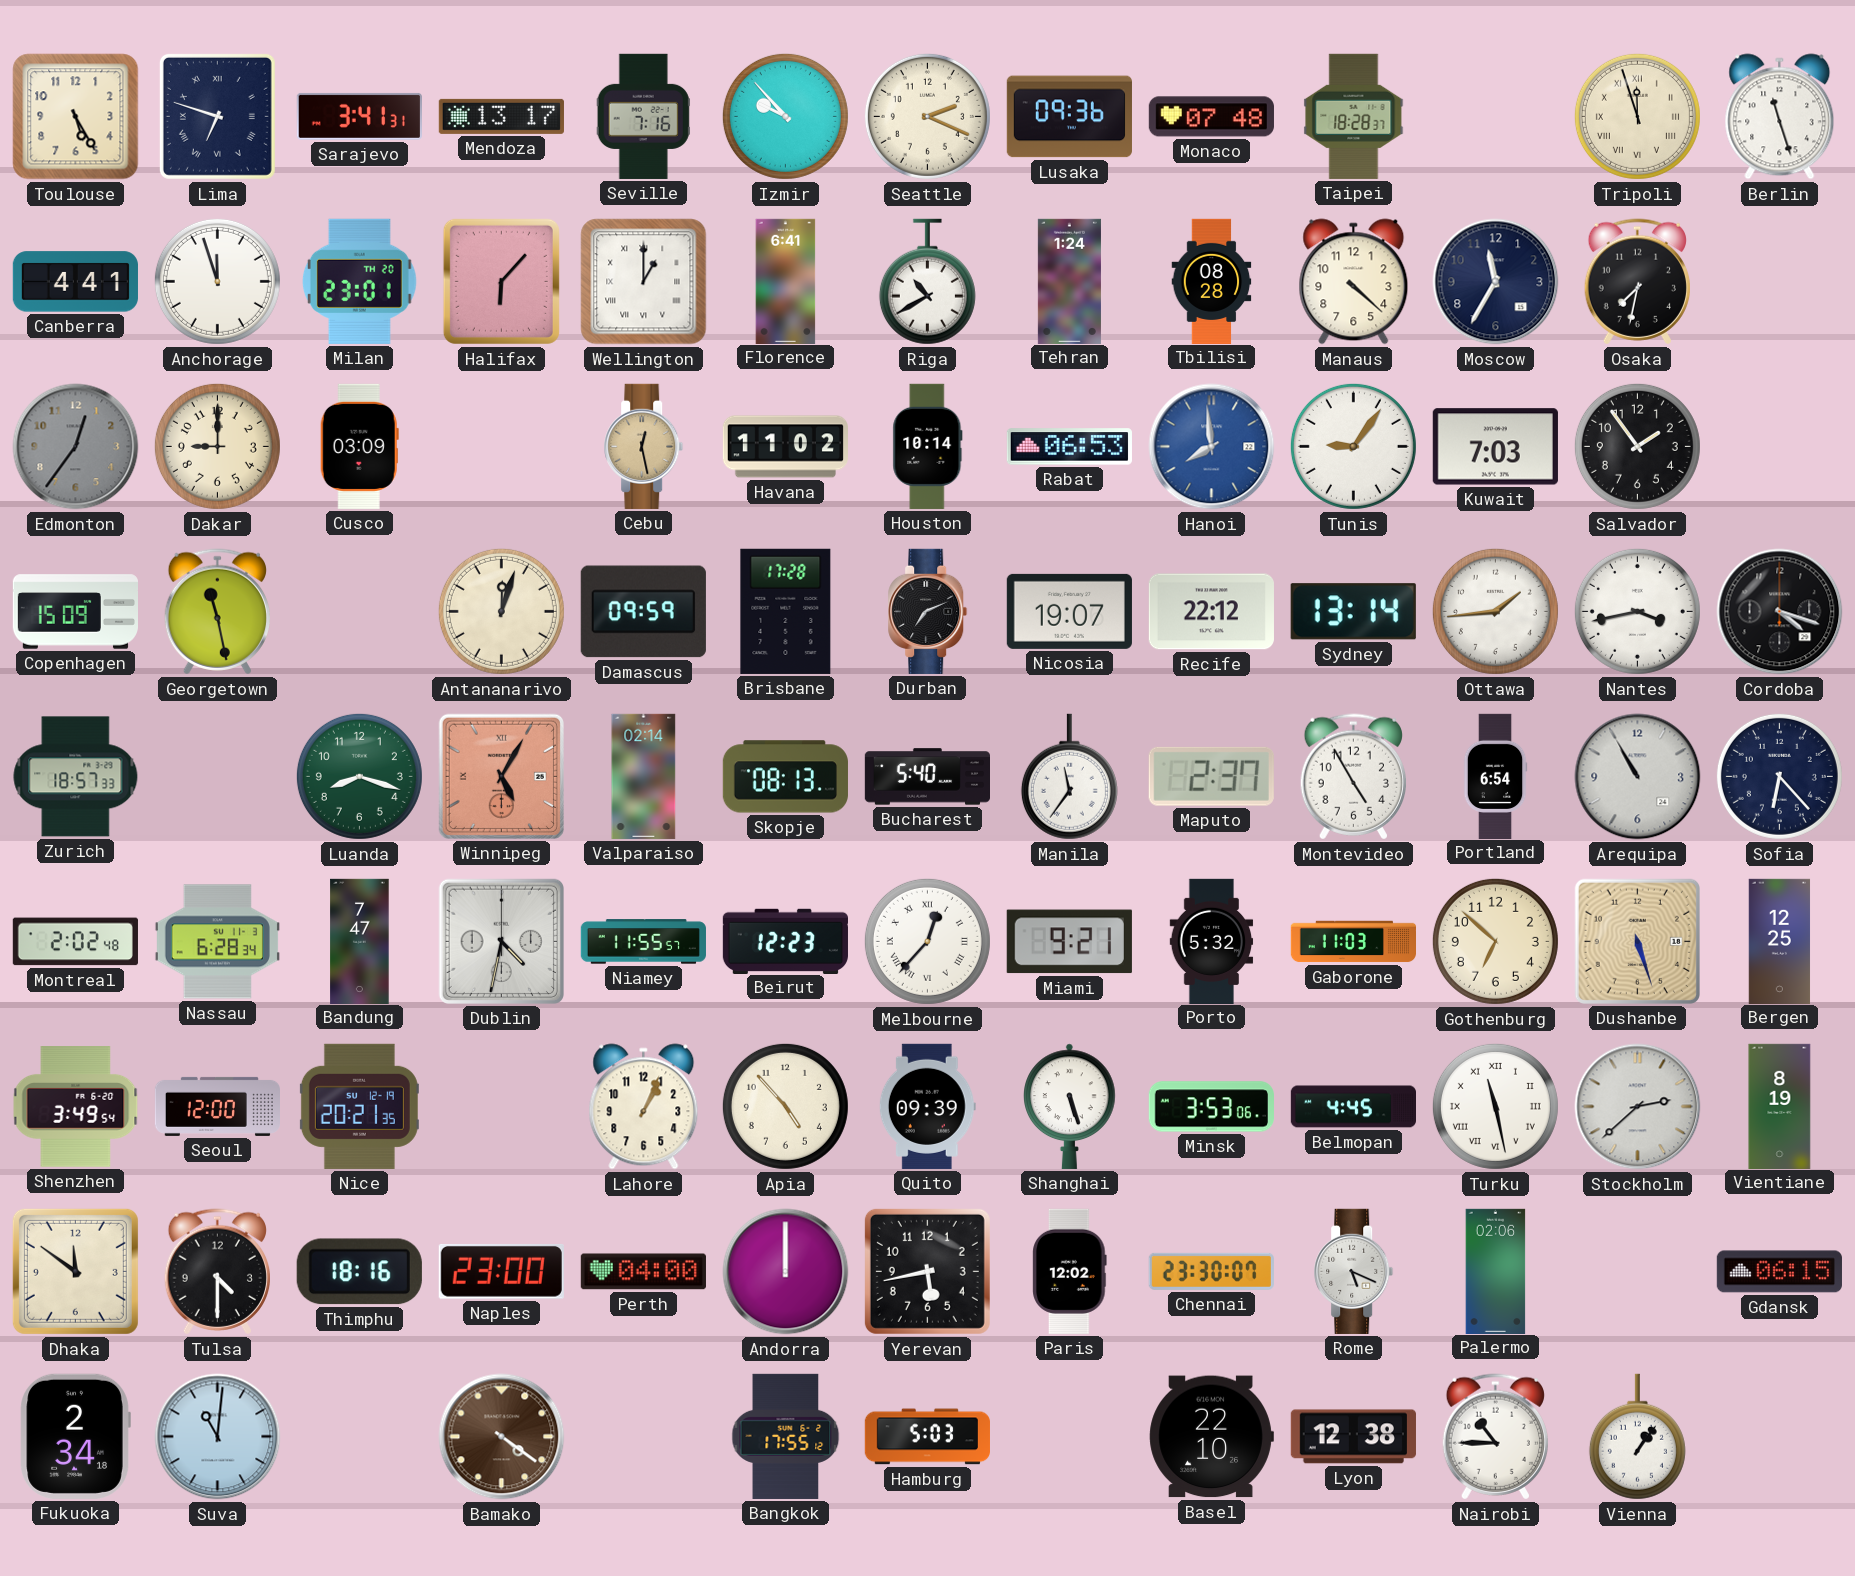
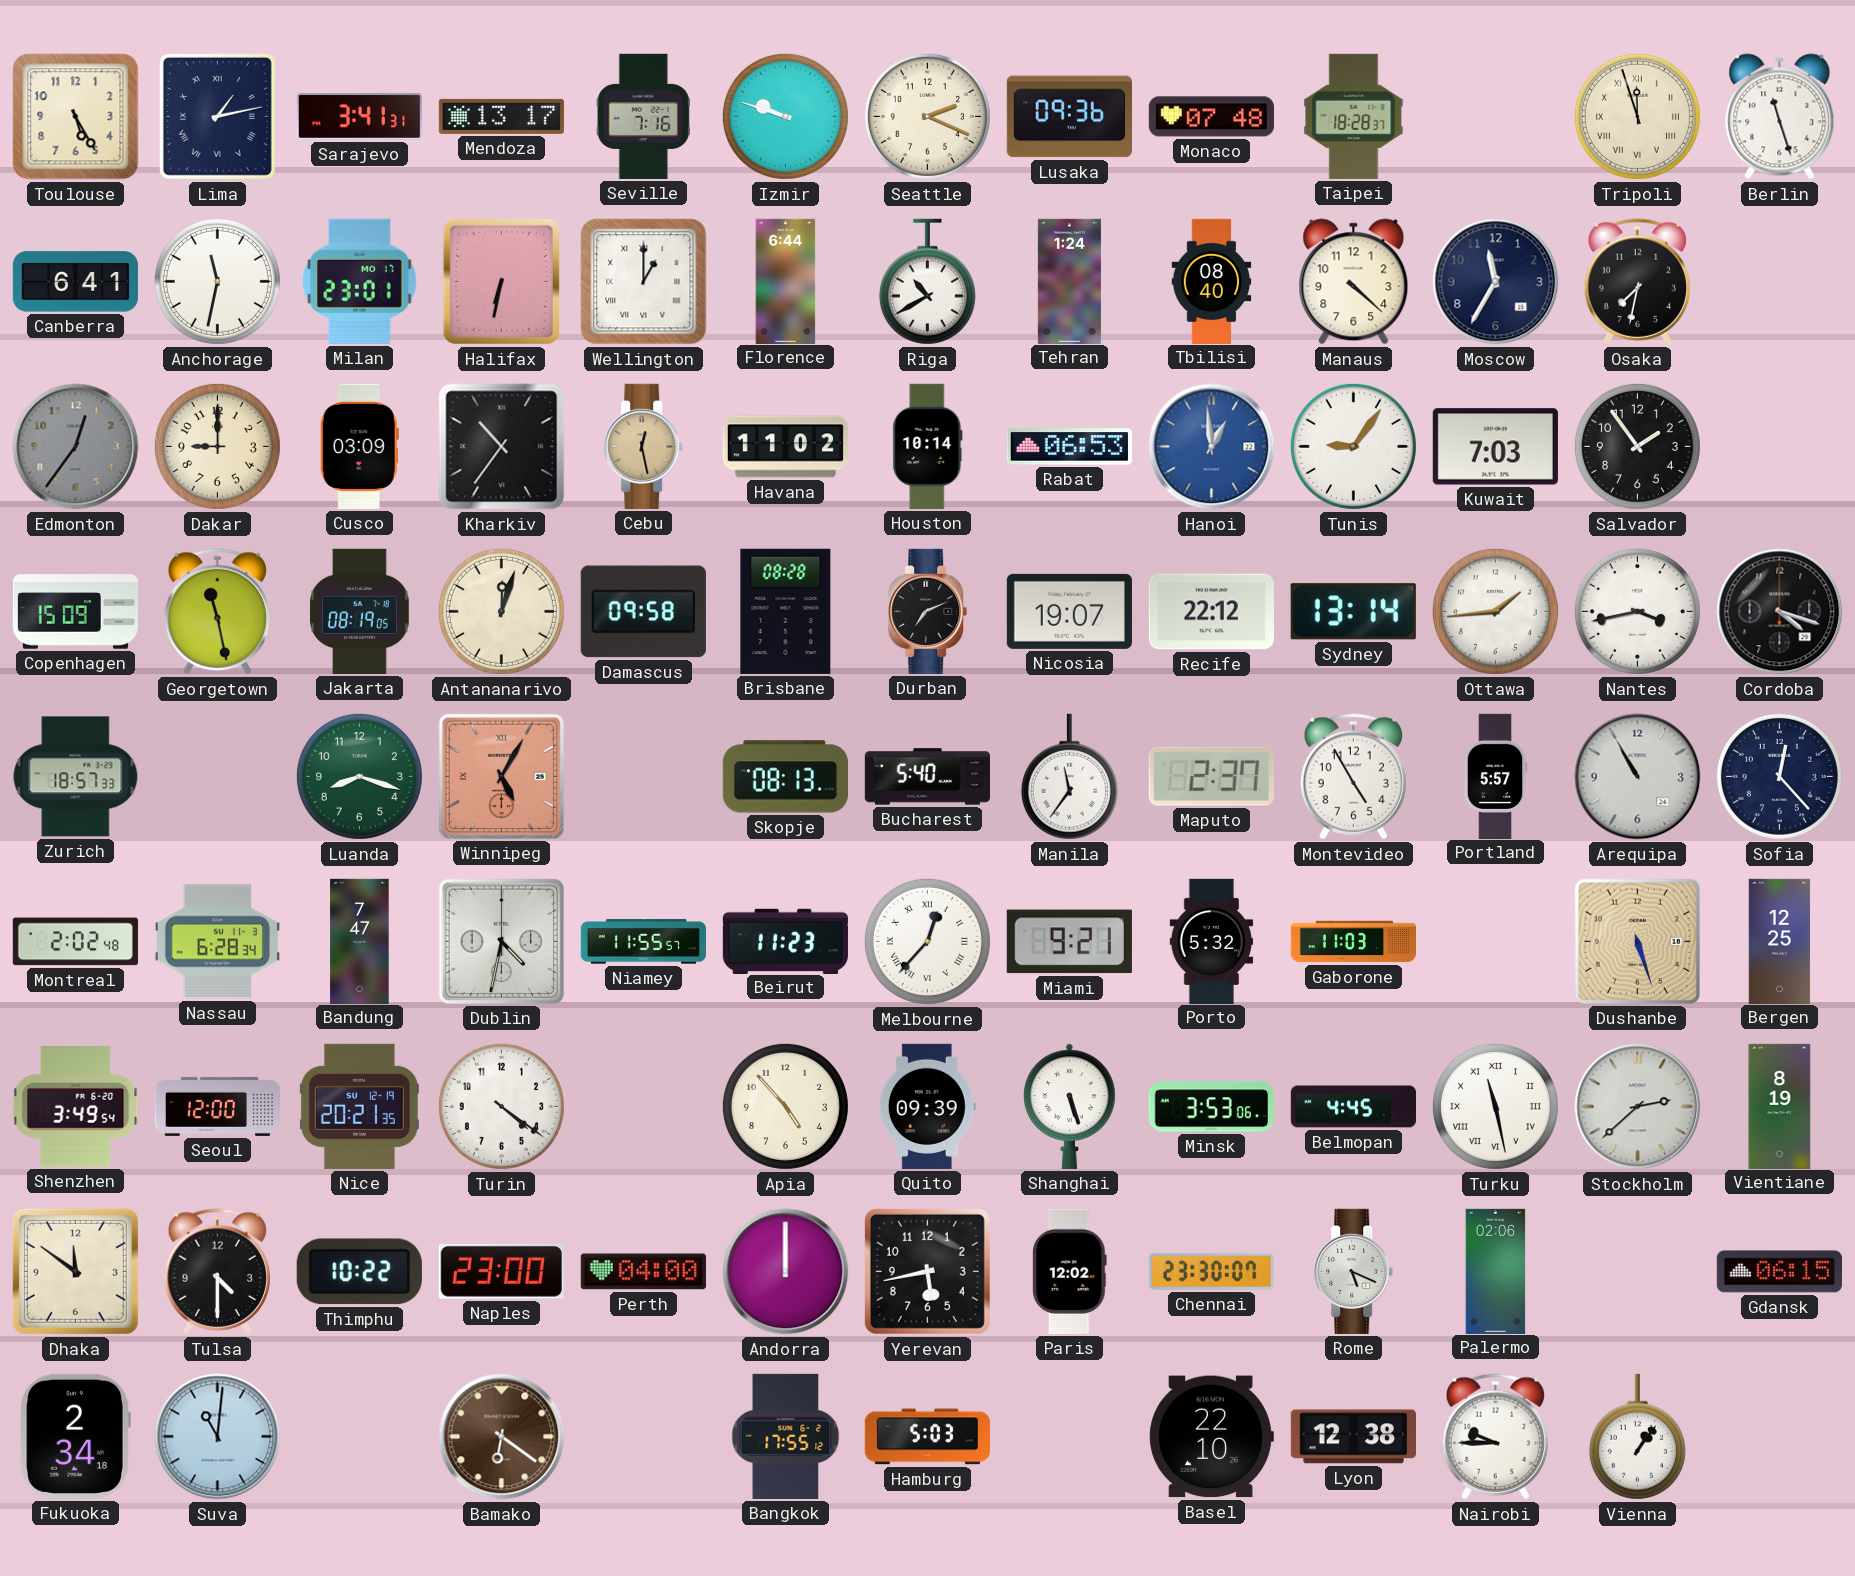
Lima: 6:48 -> 1:13
Izmir: 9:53 -> 9:48
Canberra: 4:41 -> 6:41
Anchorage: 11:57 -> 11:32
Milan date: TH 20 -> MO 17
Halifax: 6:07 -> 6:32
Florence: 6:41 -> 6:44
Tbilisi: 08:28 -> 08:40
Kharkiv: none -> 10:36
Hanoi: 7:59 -> 12:59
Jakarta: none -> 08:19
Damascus: 09:59 -> 09:58
Brisbane: 17:28 -> 08:28
Valparaiso: 02:14 -> none
Portland: 6:54 -> 5:57
Sofia: 6:23 -> 12:23
Beirut: 12:23 -> 11:23
Gothenburg: 6:52 -> none
Turin: none -> 4:21
Lahore: 1:04 -> none
Thimphu: 18:16 -> 10:22
Bamako: 4:21 -> 6:21
Nairobi: 10:45 -> 9:45
